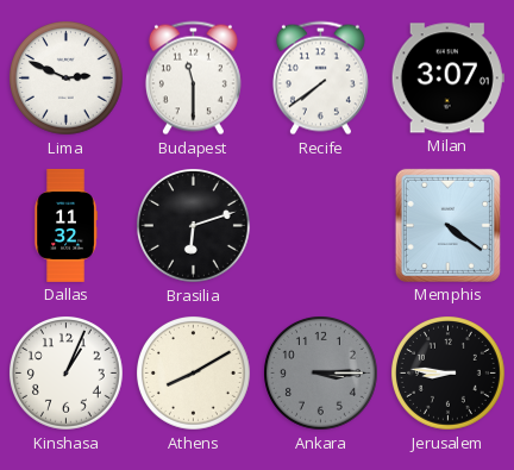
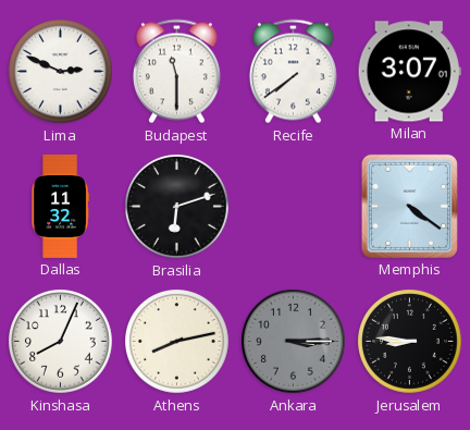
Kinshasa: 1:04 -> 8:04
Athens: 8:10 -> 8:13
